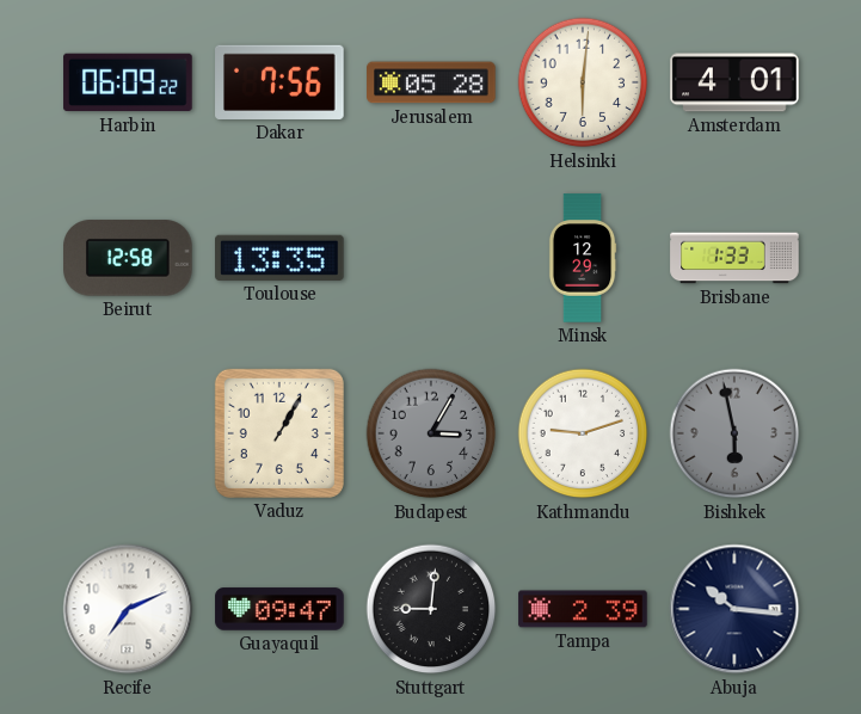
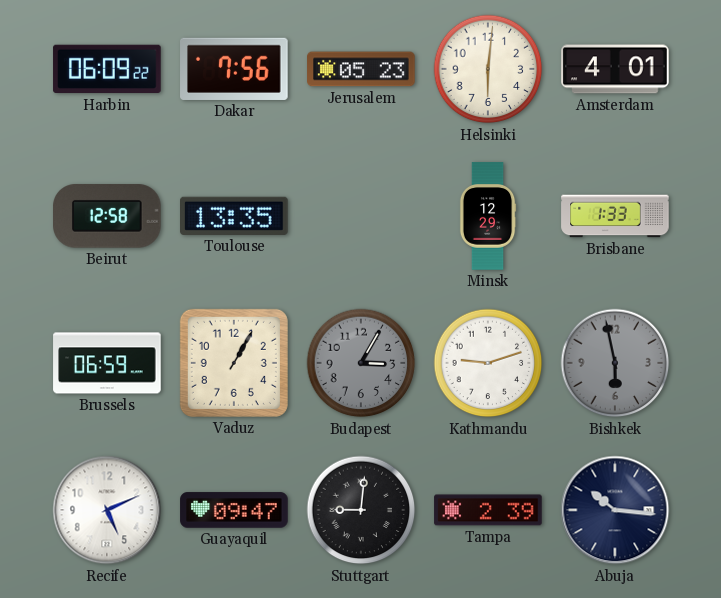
Jerusalem: 05:28 -> 05:23
Brussels: none -> 06:59
Recife: 7:11 -> 5:11
